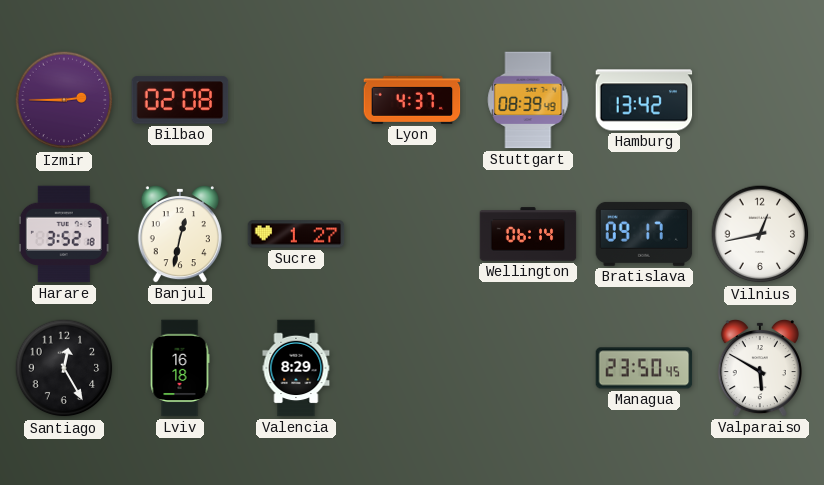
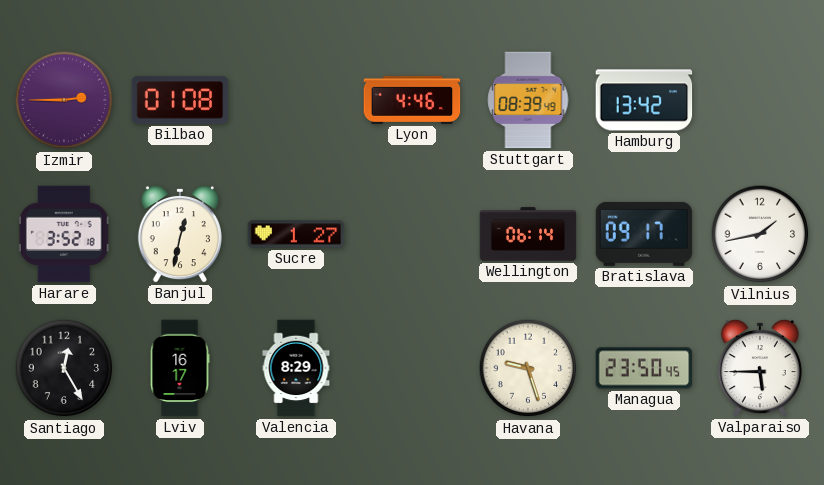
Bilbao: 02:08 -> 01:08
Lyon: 4:37 -> 4:46
Vilnius: 12:43 -> 1:43
Lviv: 16:18 -> 16:17
Havana: none -> 9:27
Valparaiso: 5:50 -> 5:45
